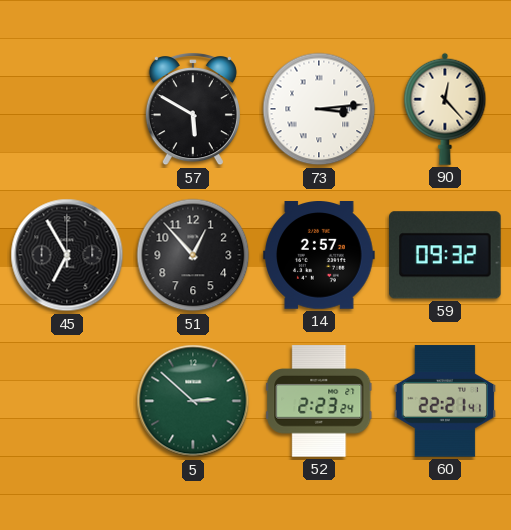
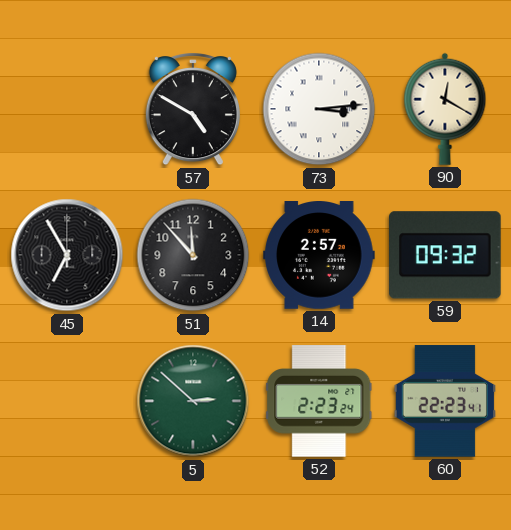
57: 5:50 -> 4:50
90: 12:23 -> 12:20
51: 12:53 -> 11:53
60: 22:21 -> 22:23
